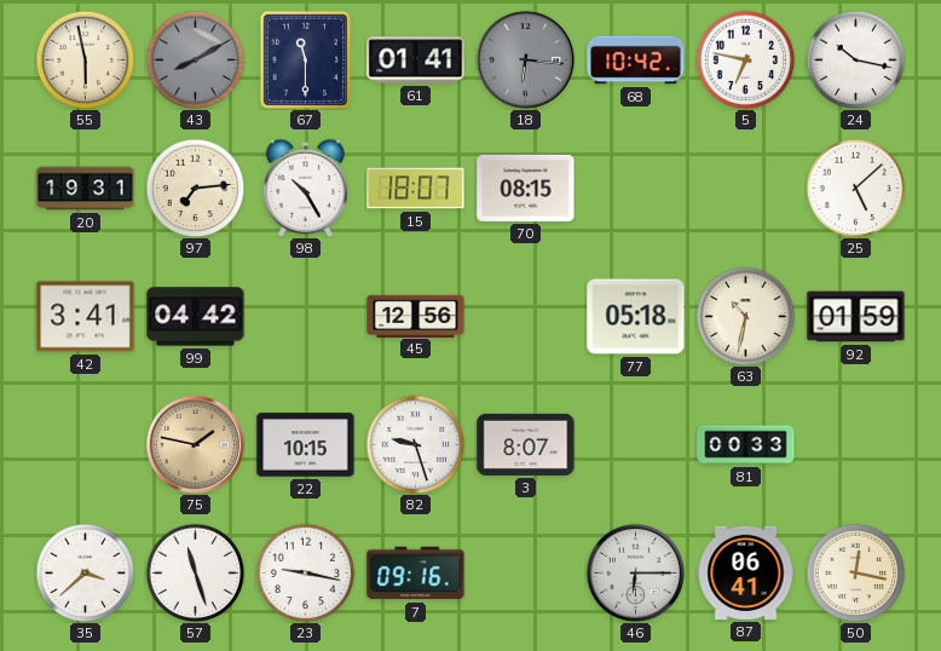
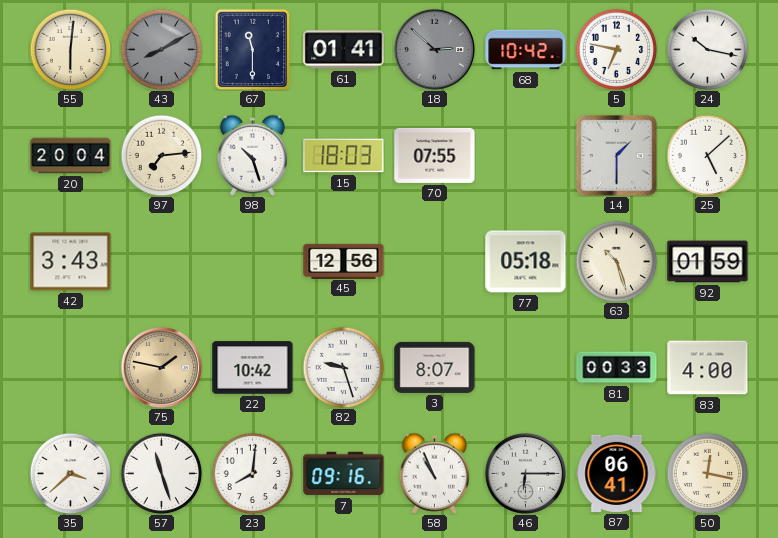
55: 5:58 -> 6:01
18: 6:16 -> 2:52
20: 19:31 -> 20:04
98: 10:25 -> 10:27
15: 18:07 -> 18:03
70: 08:15 -> 07:55
14: none -> 1:30
42: 3:41 -> 3:43
99: 04:42 -> none
63: 10:32 -> 10:27
22: 10:15 -> 10:42
83: none -> 4:00
23: 9:17 -> 8:01
58: none -> 10:56
